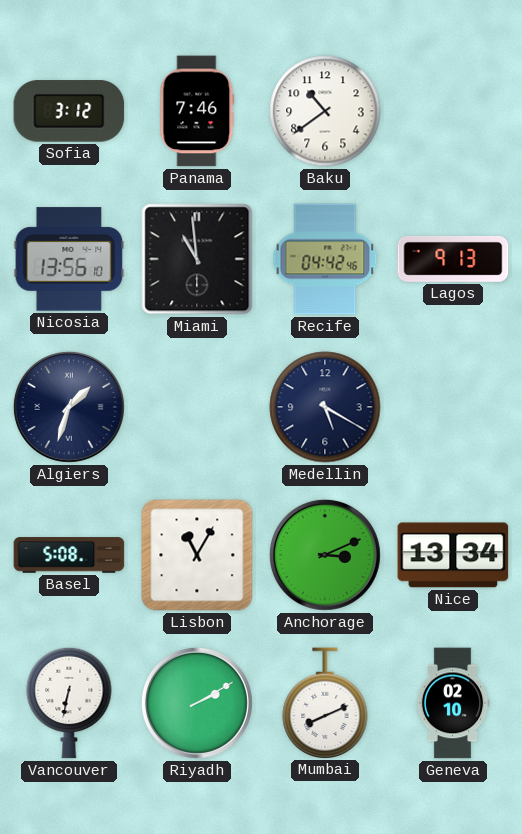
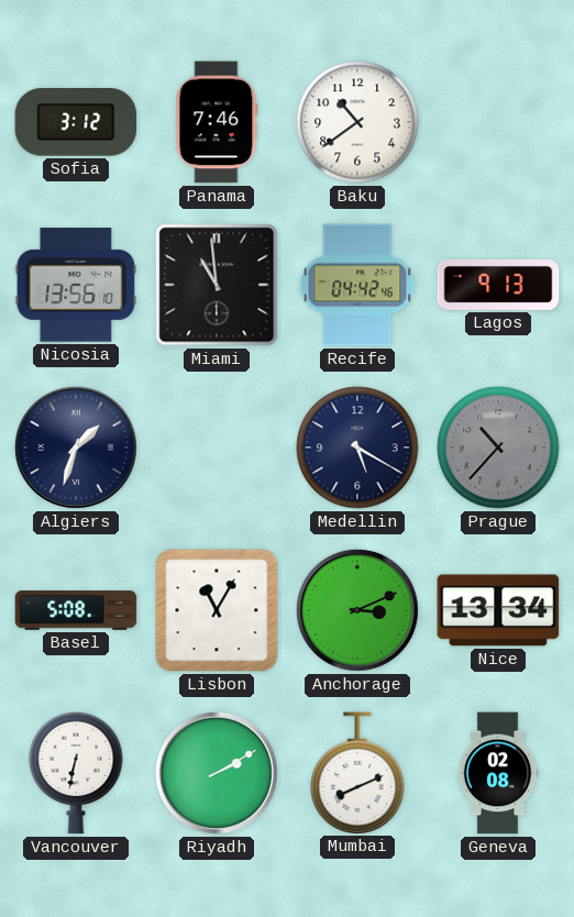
Prague: none -> 10:37
Geneva: 02:10 -> 02:08
